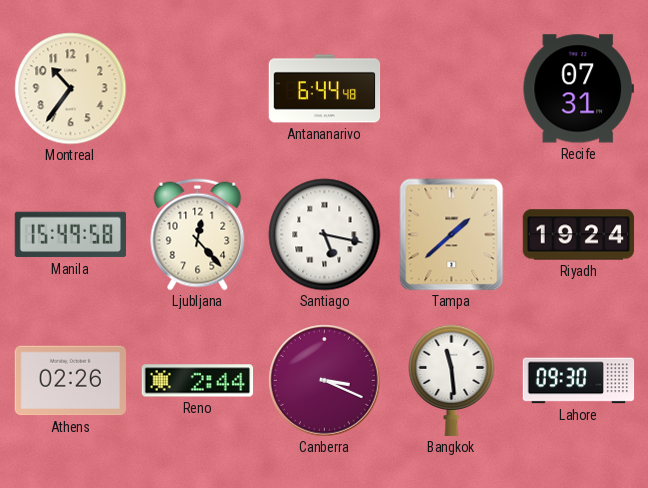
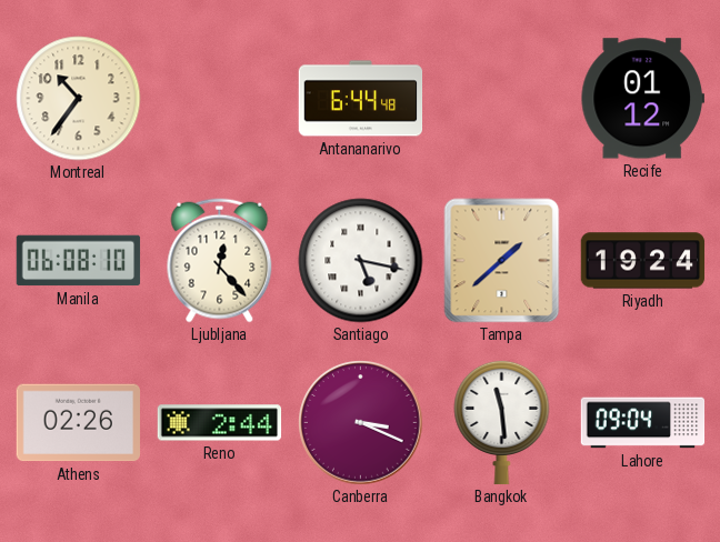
Recife: 07:31 -> 01:12
Manila: 15:49 -> 06:08
Lahore: 09:30 -> 09:04
